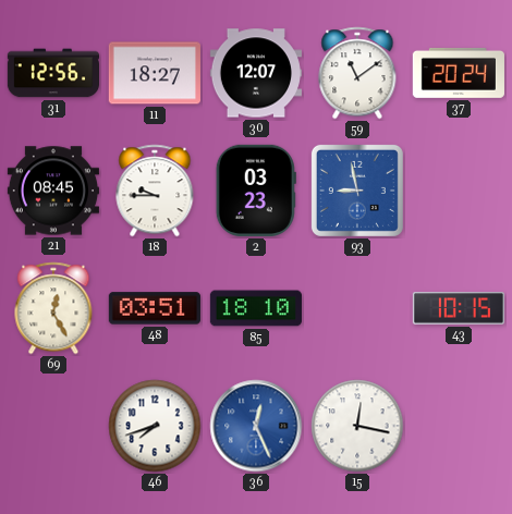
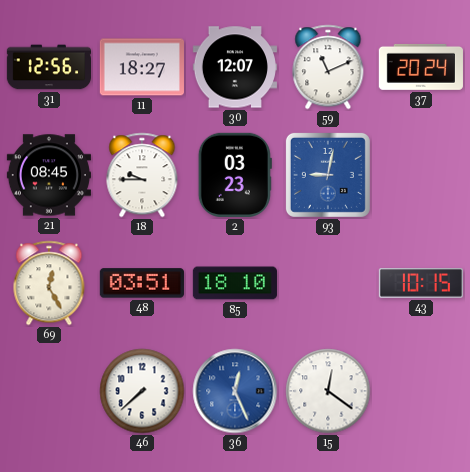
59: 11:09 -> 11:11
93: 8:58 -> 9:02
46: 7:42 -> 7:38
15: 12:17 -> 12:21
